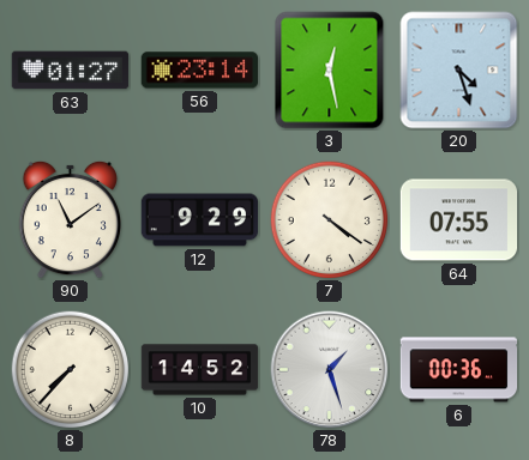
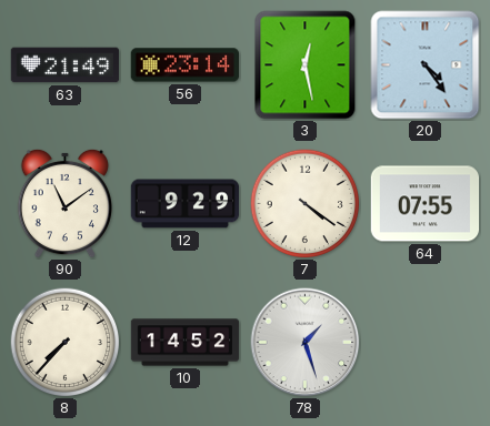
63: 01:27 -> 21:49
20: 4:27 -> 4:24
6: 00:36 -> none
